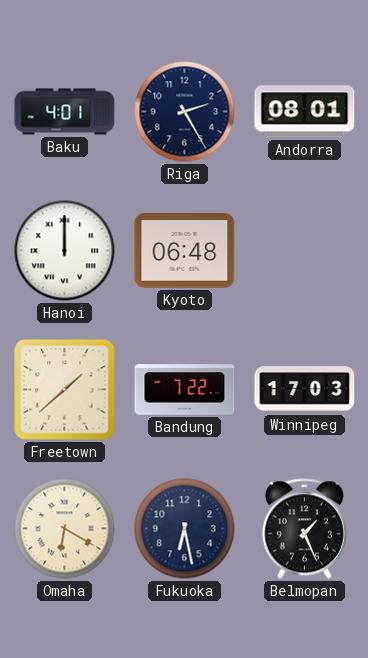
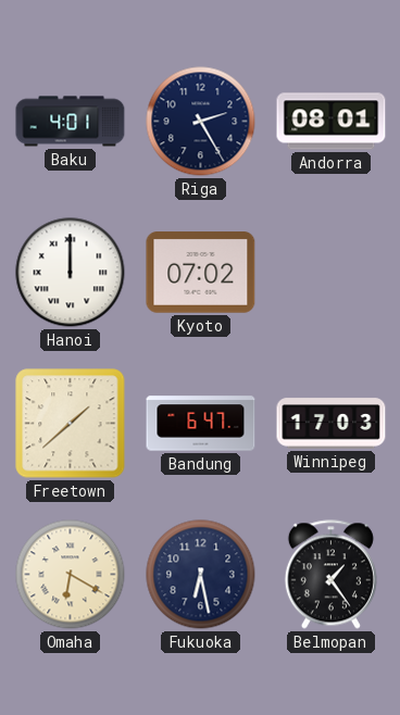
Kyoto: 06:48 -> 07:02
Bandung: 7:22 -> 6:47
Belmopan: 1:26 -> 1:24
